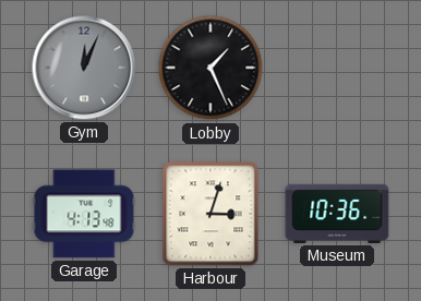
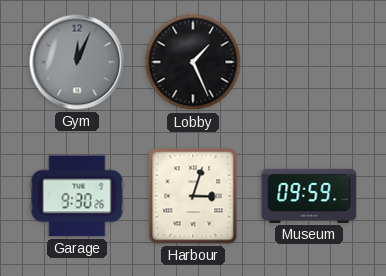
Garage: 4:13 -> 9:30
Museum: 10:36 -> 09:59
